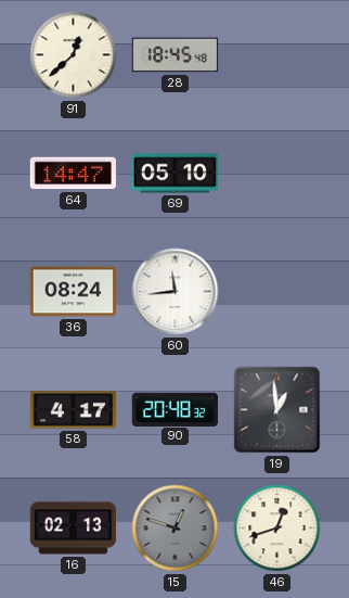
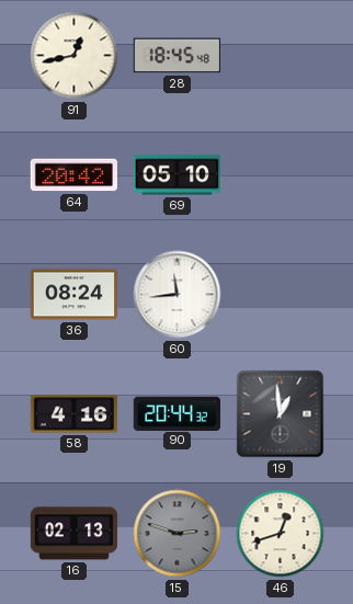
91: 12:38 -> 12:43
64: 14:47 -> 20:42
58: 4:17 -> 4:16
90: 20:48 -> 20:44
15: 12:48 -> 2:48
